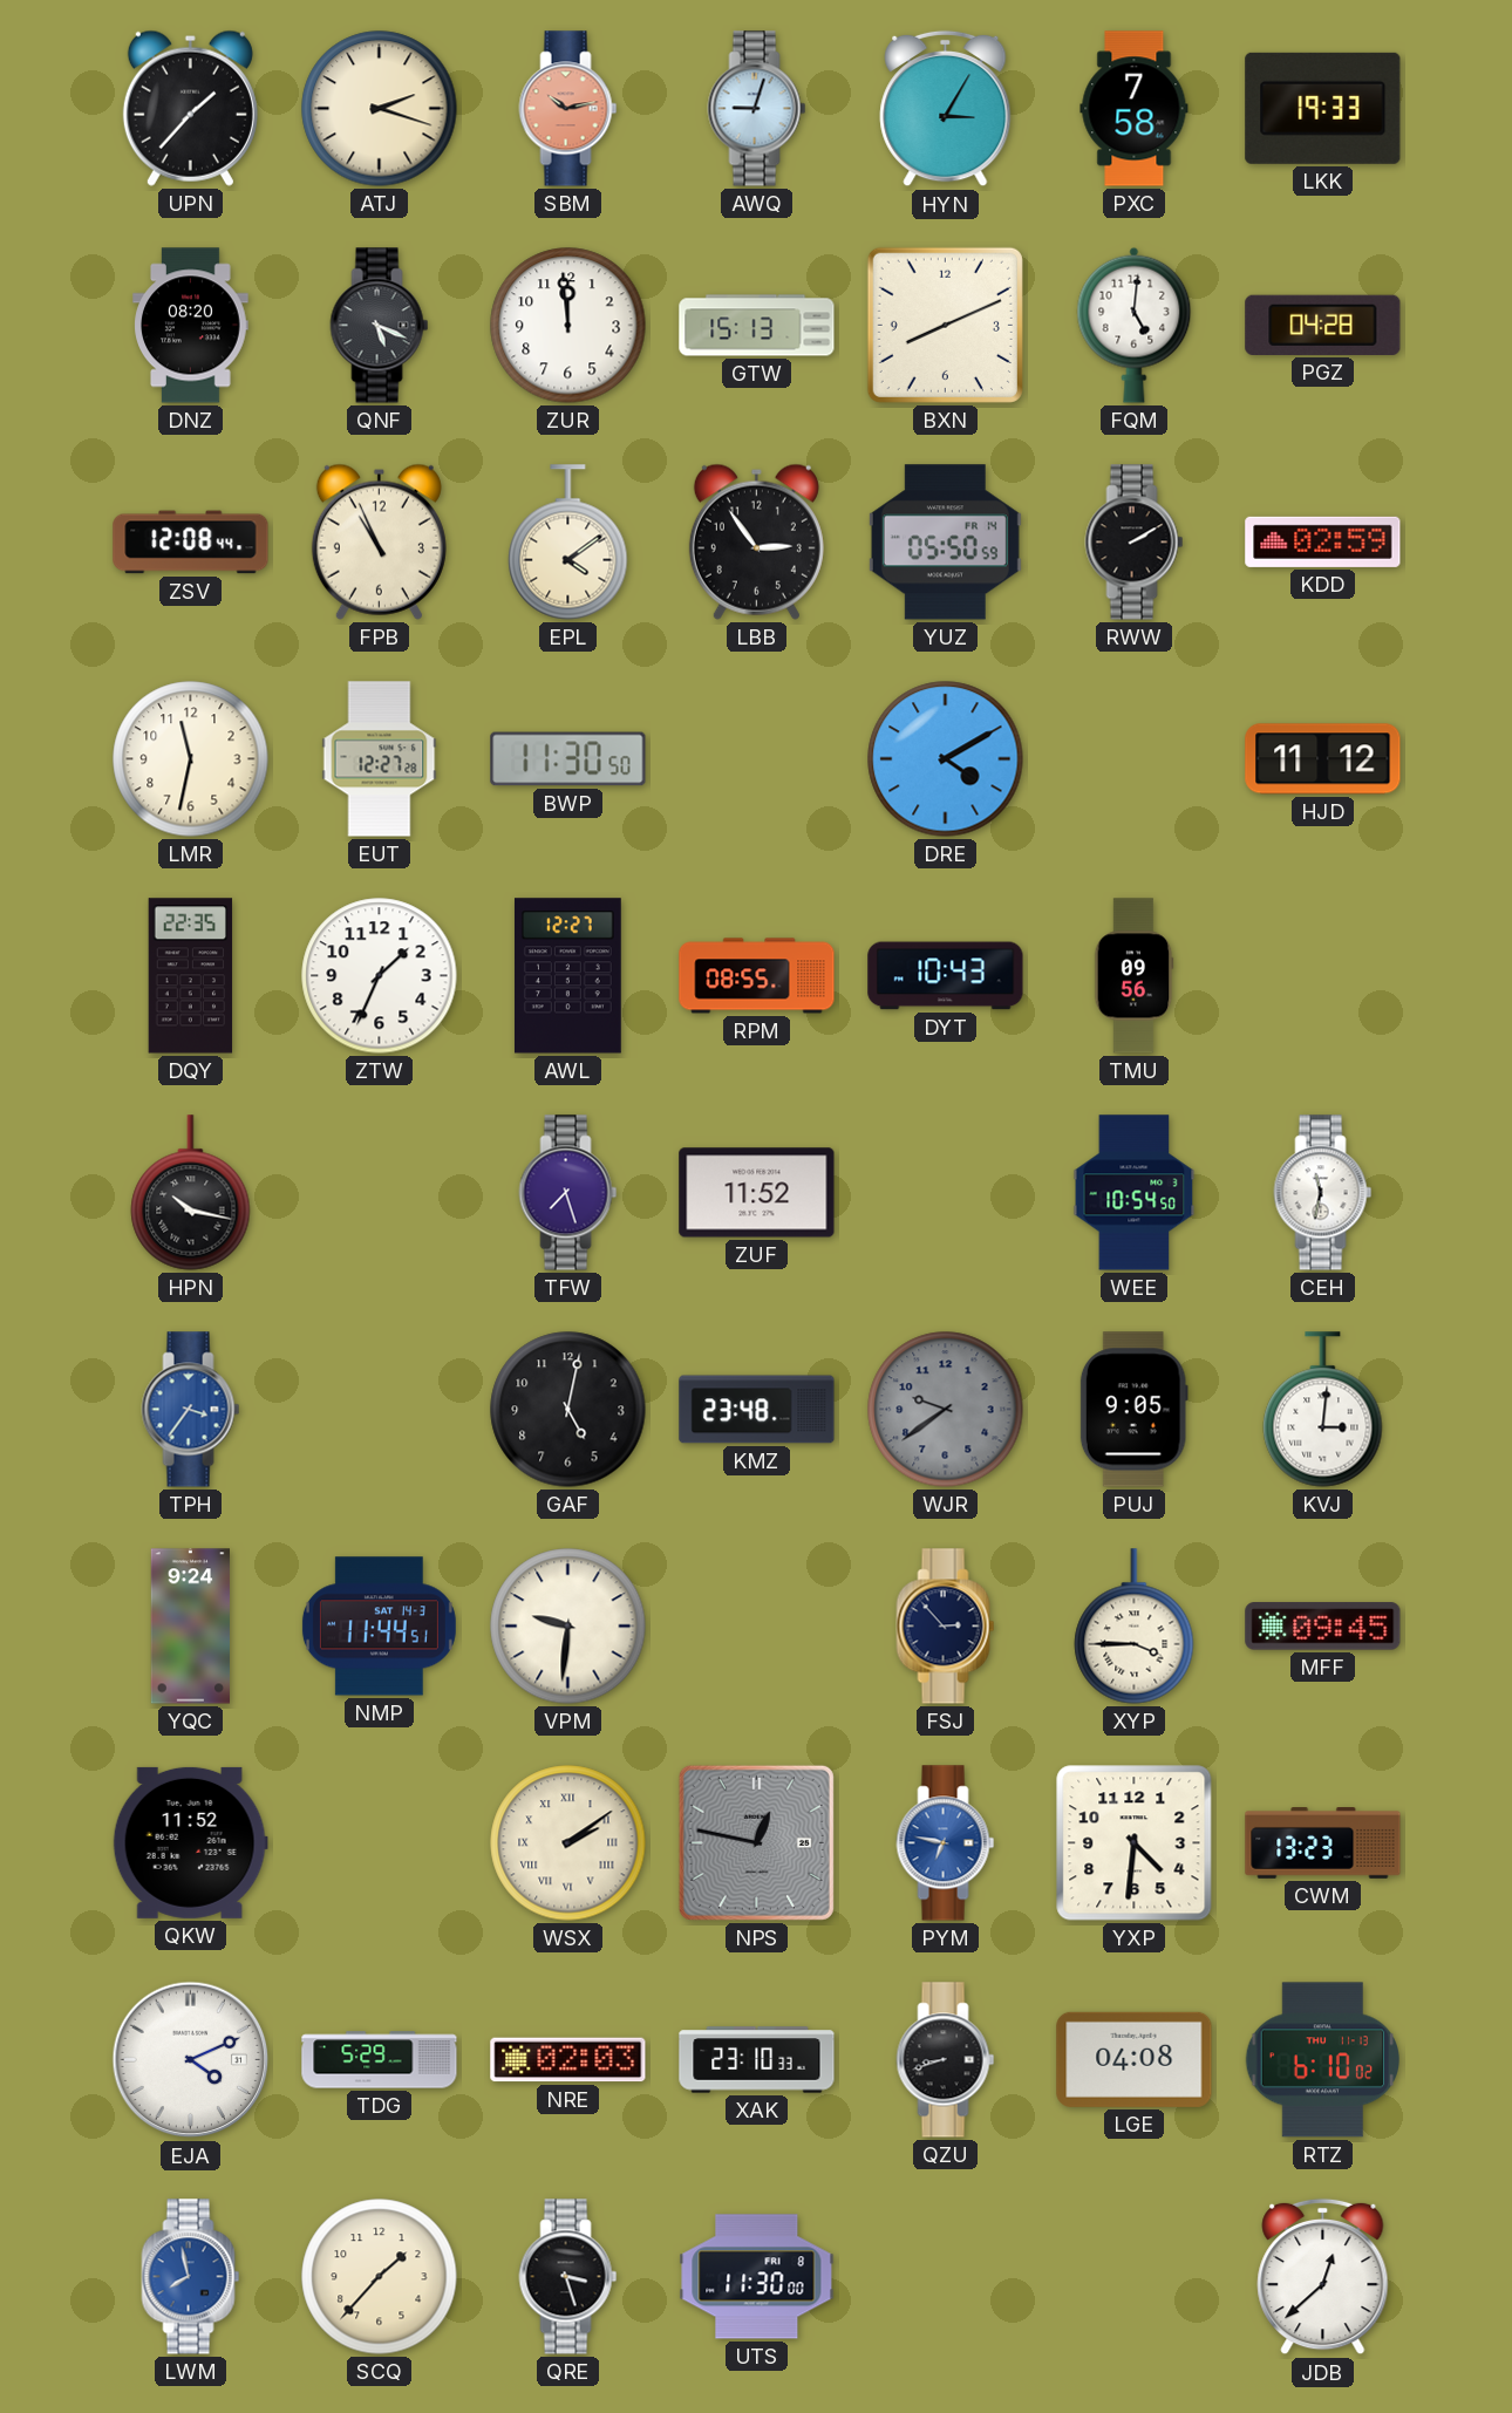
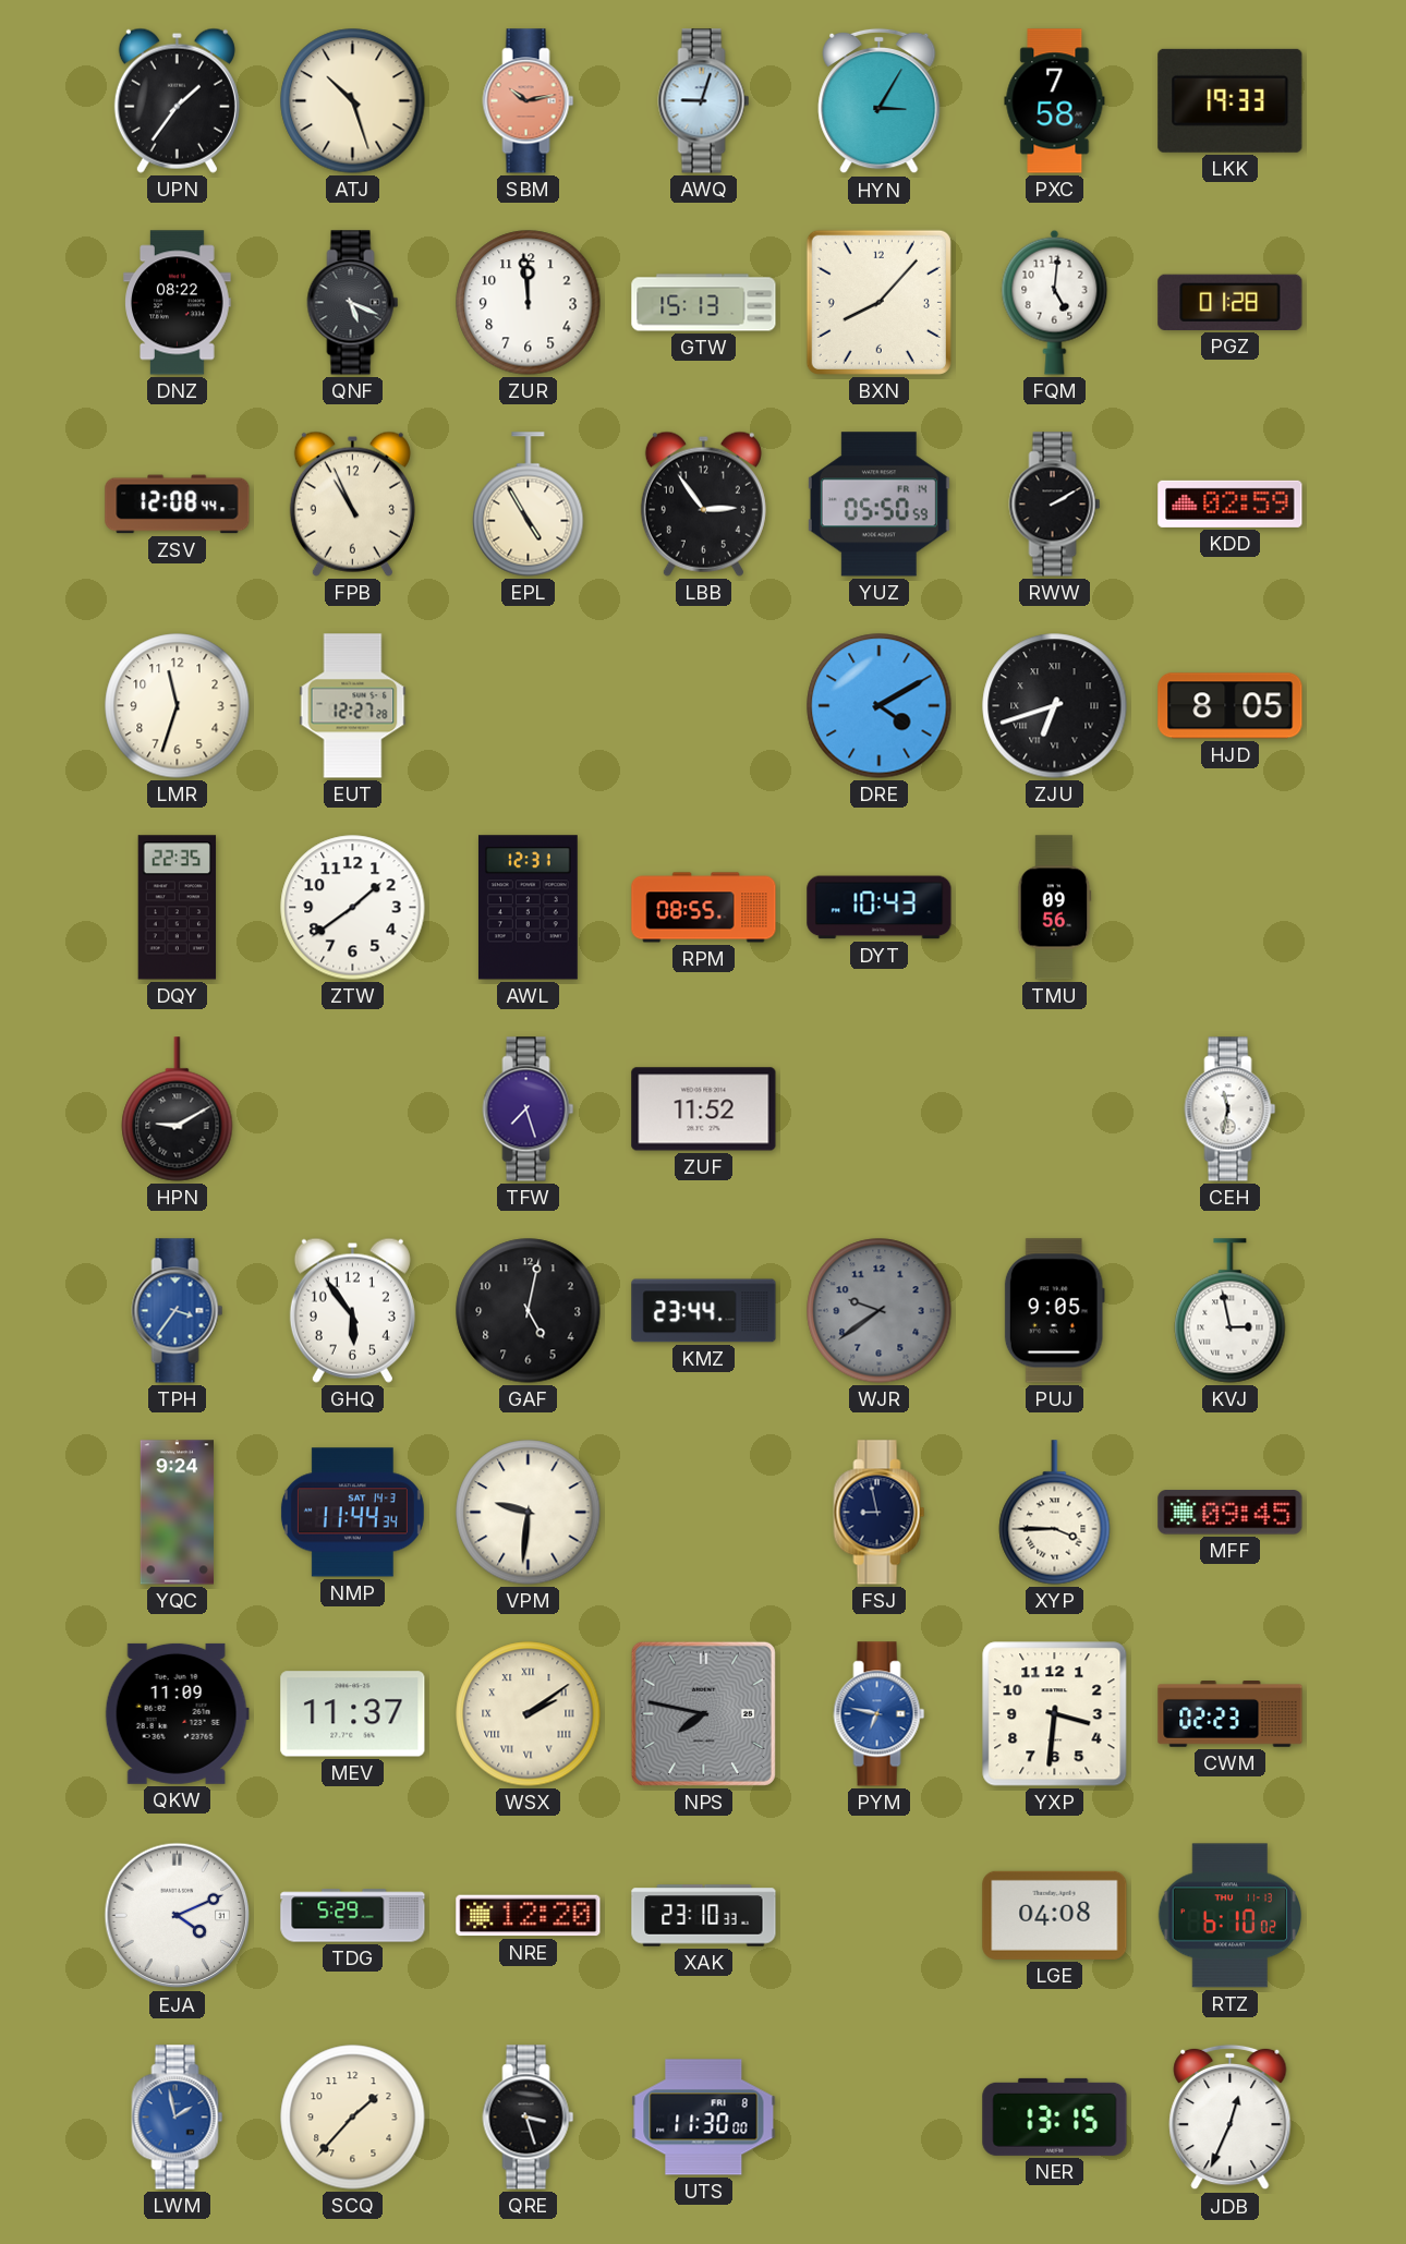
UPN: 1:37 -> 1:36
ATJ: 2:18 -> 10:27
DNZ: 08:20 -> 08:22
BXN: 8:11 -> 8:07
PGZ: 04:28 -> 01:28
EPL: 4:09 -> 4:55
LMR: 11:32 -> 11:33
BWP: 11:30 -> none
ZJU: none -> 6:42
HJD: 11:12 -> 8:05
ZTW: 1:34 -> 1:39
AWL: 12:27 -> 12:31
HPN: 10:17 -> 9:10
WEE: 10:54 -> none
GHQ: none -> 5:54
KMZ: 23:48 -> 23:44
KVJ: 3:01 -> 2:58
NMP: 11:44:51 -> 11:44:34
FSJ: 2:53 -> 8:58
QKW: 11:52 -> 11:09
MEV: none -> 11:37
NPS: 12:47 -> 7:47
YXP: 4:31 -> 3:31
CWM: 13:23 -> 02:23
NRE: 02:03 -> 12:20
QZU: 8:42 -> none
LWM: 7:58 -> 1:58
NER: none -> 13:15
JDB: 12:38 -> 12:34
